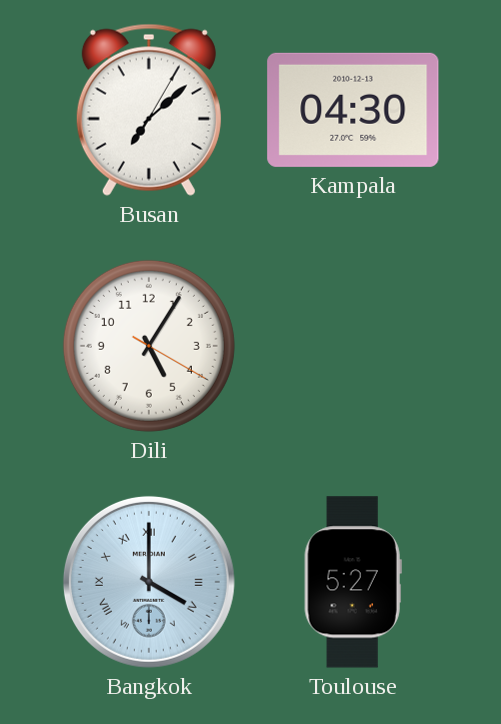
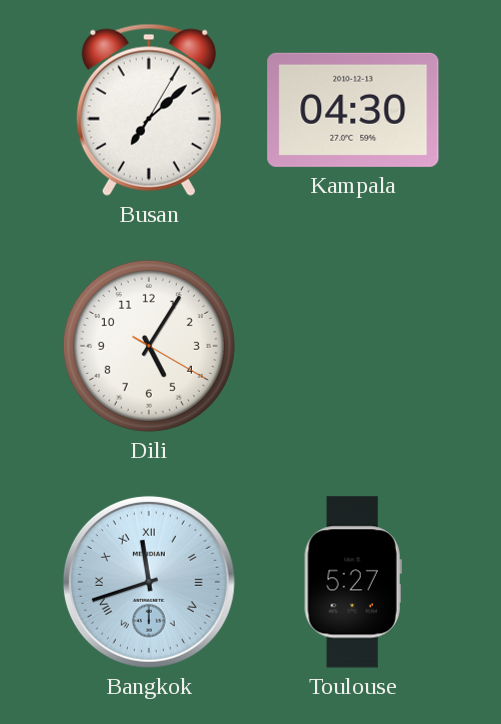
Bangkok: 4:00 -> 11:42
